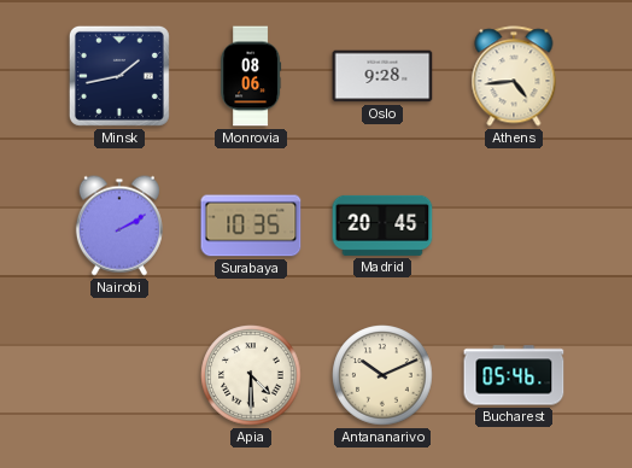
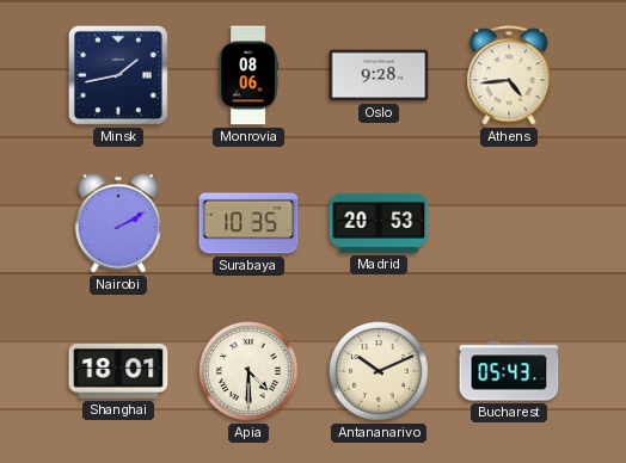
Madrid: 20:45 -> 20:53
Shanghai: none -> 18:01
Bucharest: 05:46 -> 05:43
